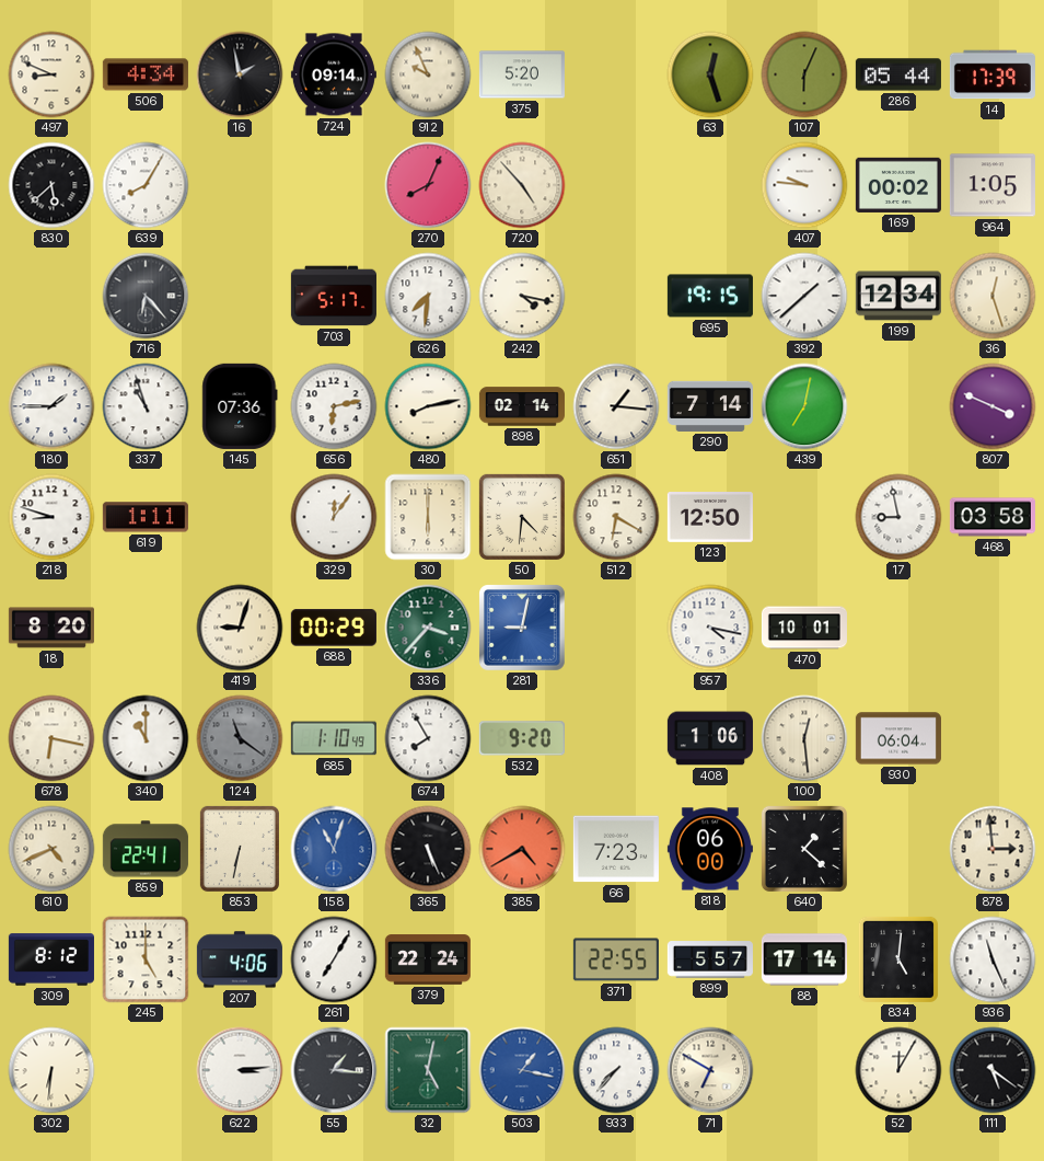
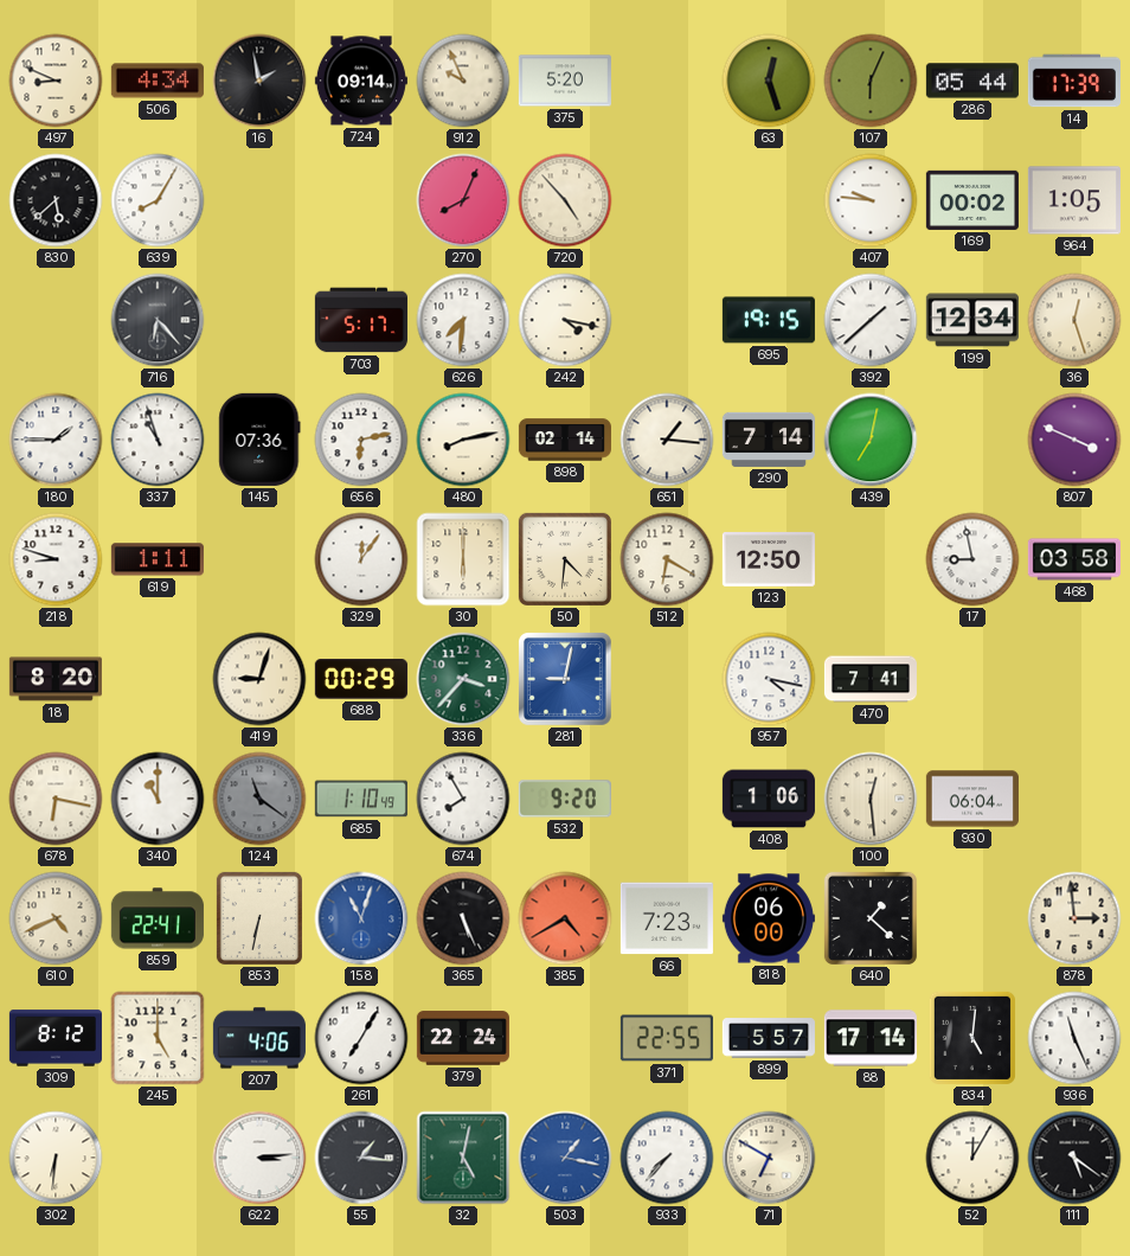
470: 10:01 -> 7:41
